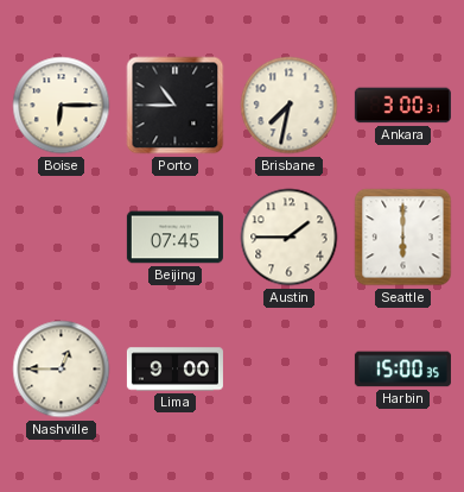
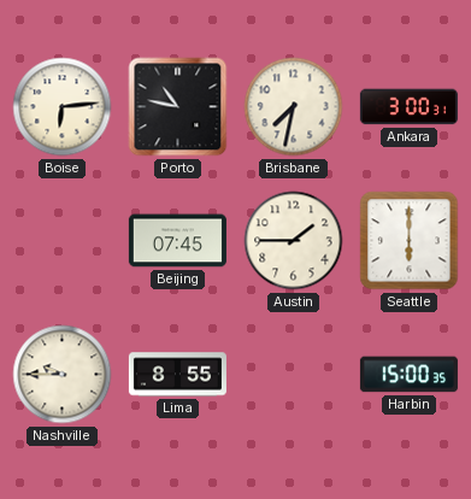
Boise: 6:15 -> 6:14
Porto: 10:45 -> 10:47
Nashville: 12:45 -> 9:45
Lima: 9:00 -> 8:55
